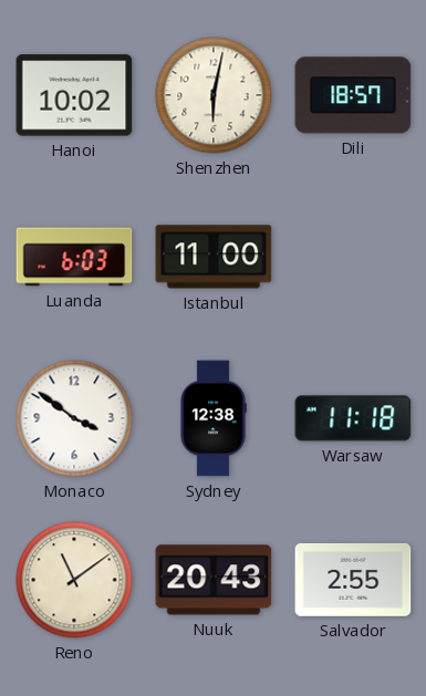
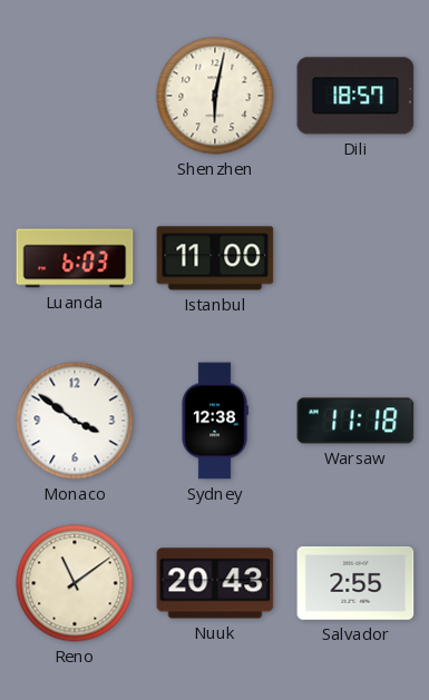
Hanoi: 10:02 -> none
